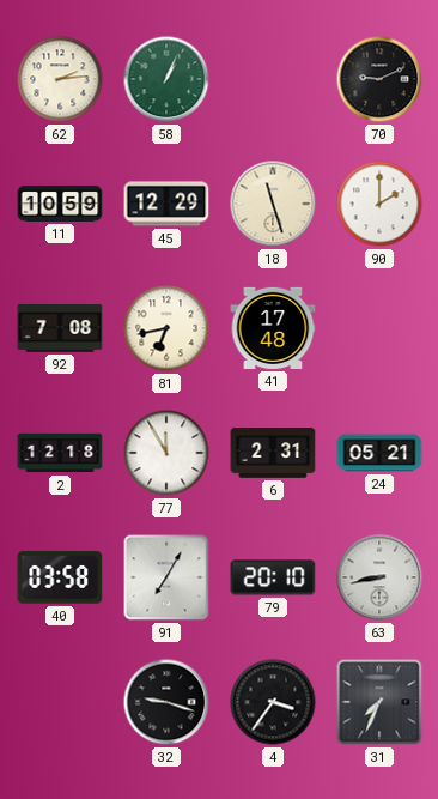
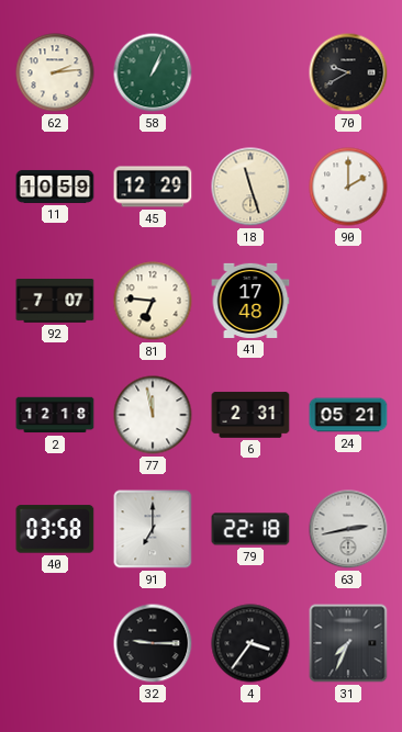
70: 9:11 -> 9:40
92: 7:08 -> 7:07
81: 6:43 -> 6:46
77: 11:55 -> 11:58
91: 7:05 -> 7:00
79: 20:10 -> 22:18
63: 8:43 -> 2:43
32: 9:18 -> 9:15
